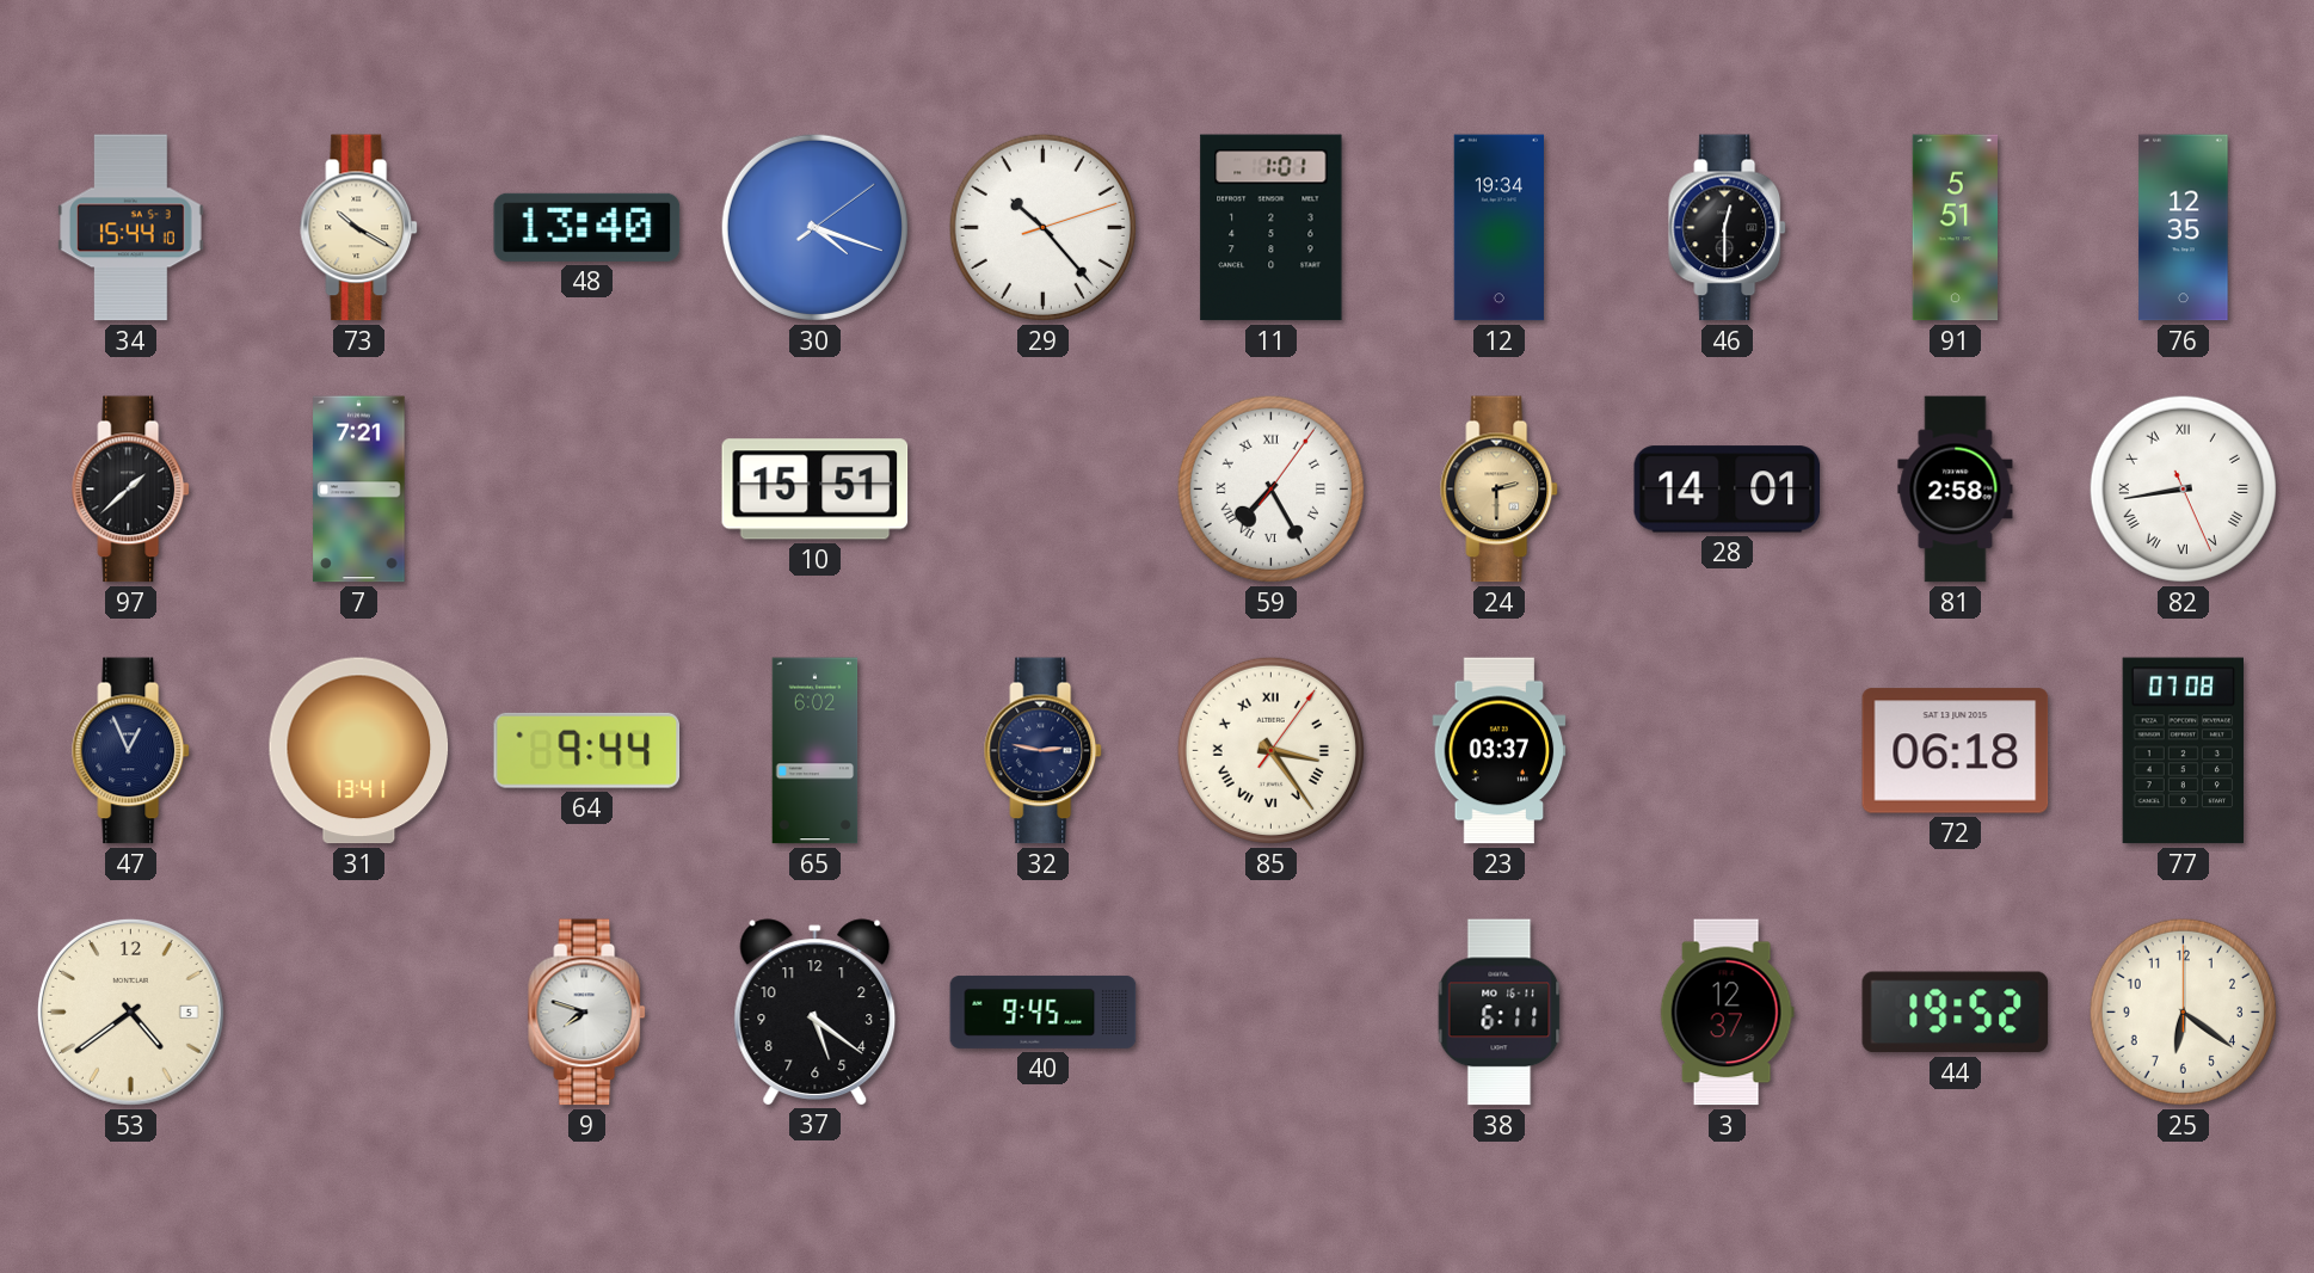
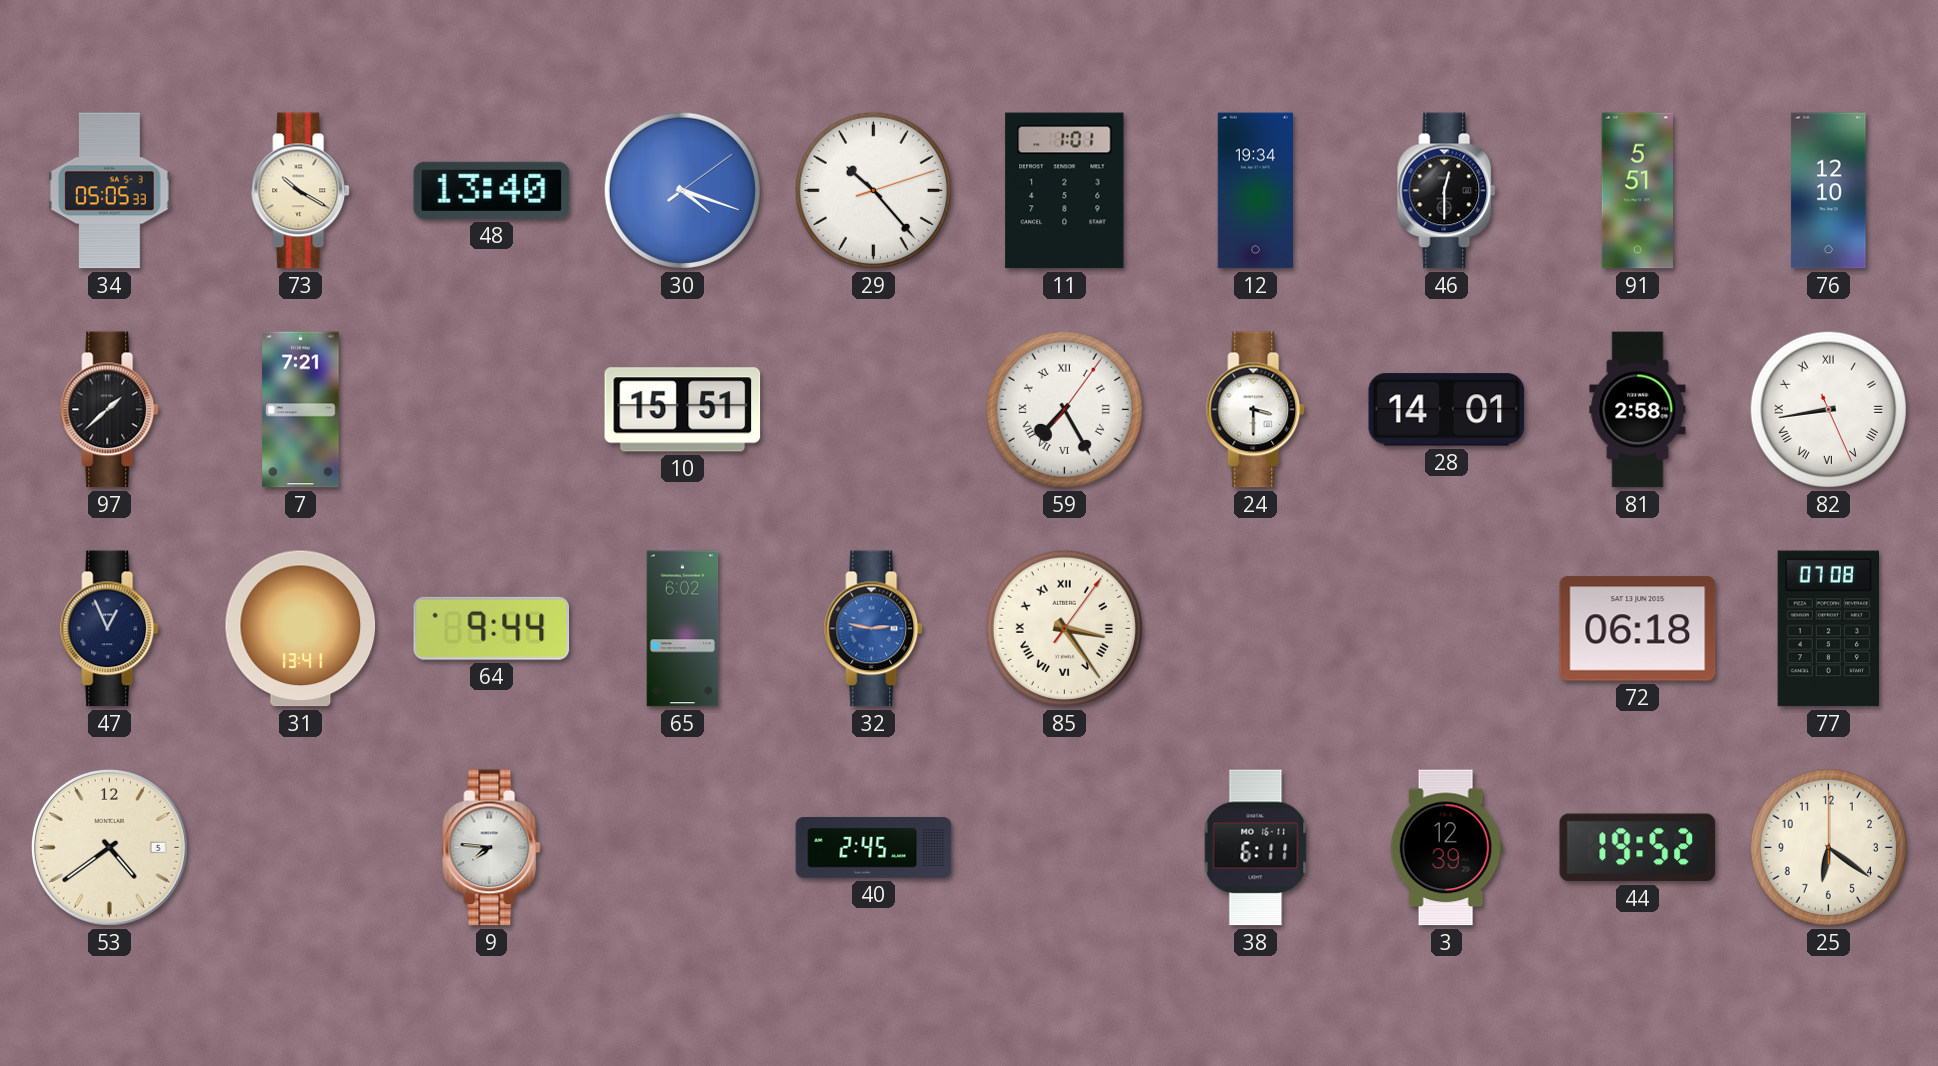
34: 15:44 -> 05:05
76: 12:35 -> 12:10
24: 2:30 -> 3:30
24 dial: champagne -> white
32 dial: navy -> blue
23: 03:37 -> none
9: 7:48 -> 7:46
37: 5:21 -> none
40: 9:45 -> 2:45
3: 12:37 -> 12:39
